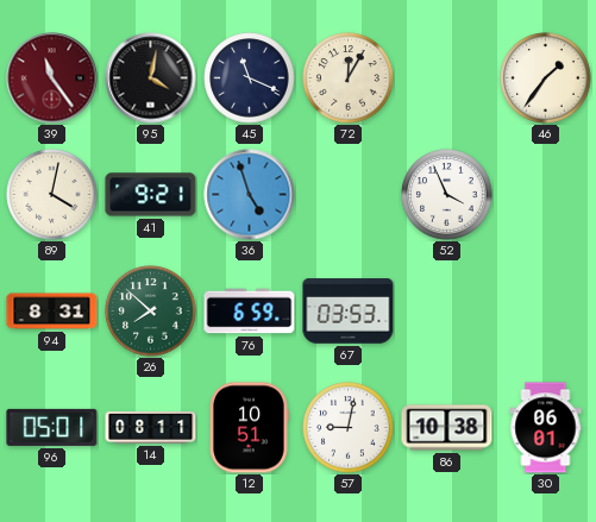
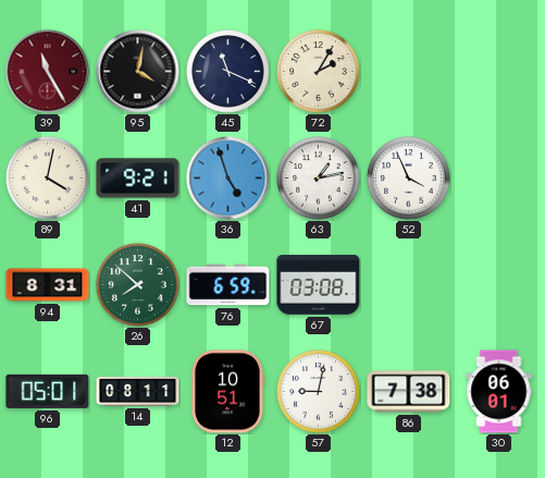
39: 11:24 -> 11:25
72: 12:05 -> 2:05
46: 1:36 -> none
63: none -> 1:13
67: 03:53 -> 03:08
86: 10:38 -> 7:38
